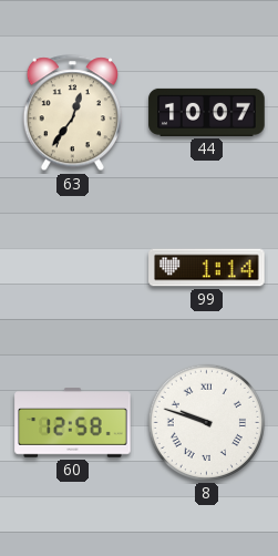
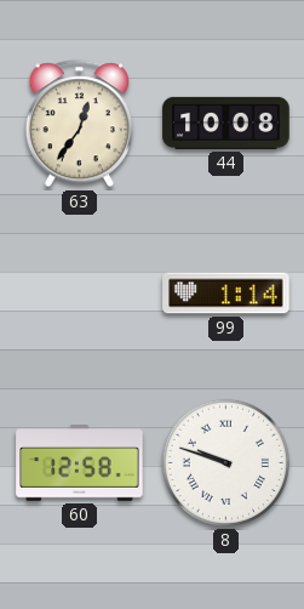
44: 10:07 -> 10:08
